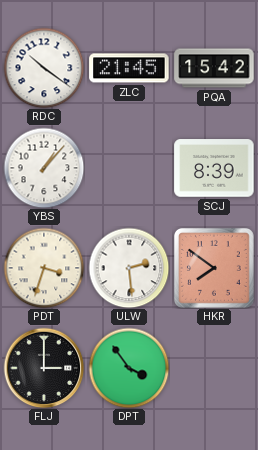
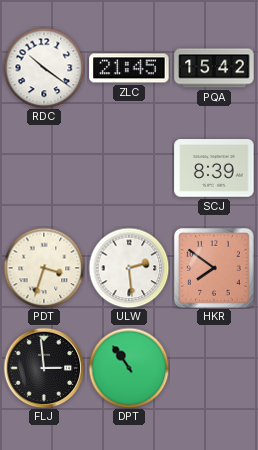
YBS: 1:07 -> none
FLJ: 3:00 -> 2:59
DPT: 3:54 -> 10:54
